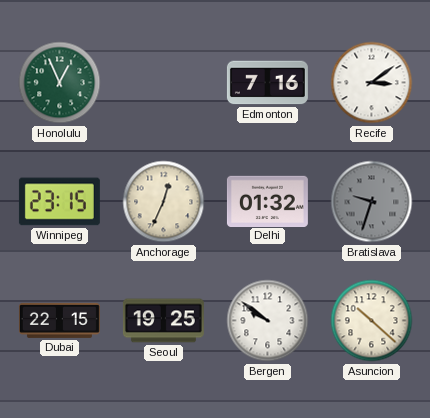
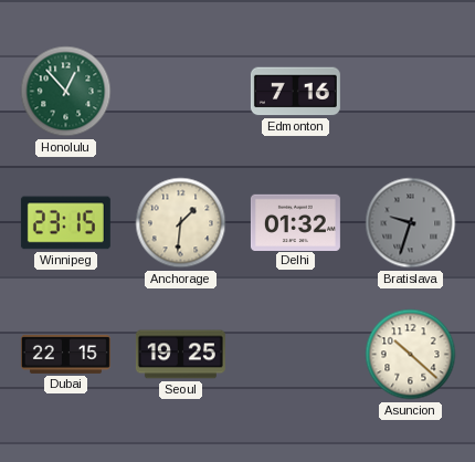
Honolulu: 12:56 -> 12:53
Recife: 3:09 -> none
Anchorage: 12:34 -> 1:31
Bergen: 9:51 -> none
